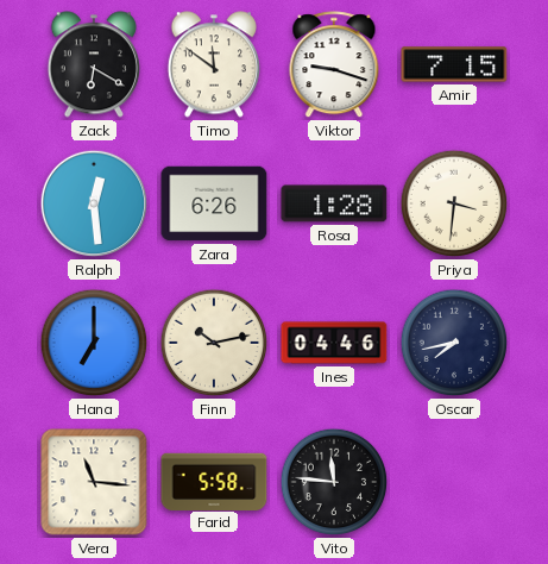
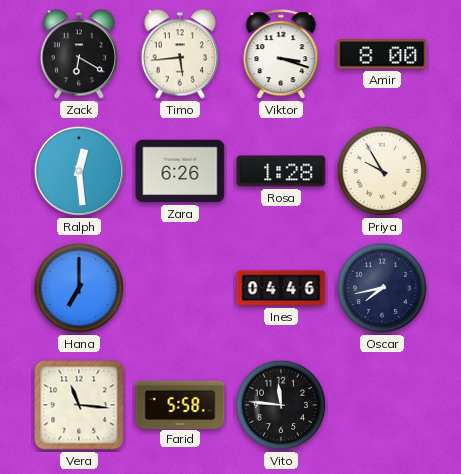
Timo: 11:51 -> 5:44
Viktor: 9:18 -> 3:18
Amir: 7:15 -> 8:00
Priya: 3:31 -> 9:55
Finn: 10:13 -> none
